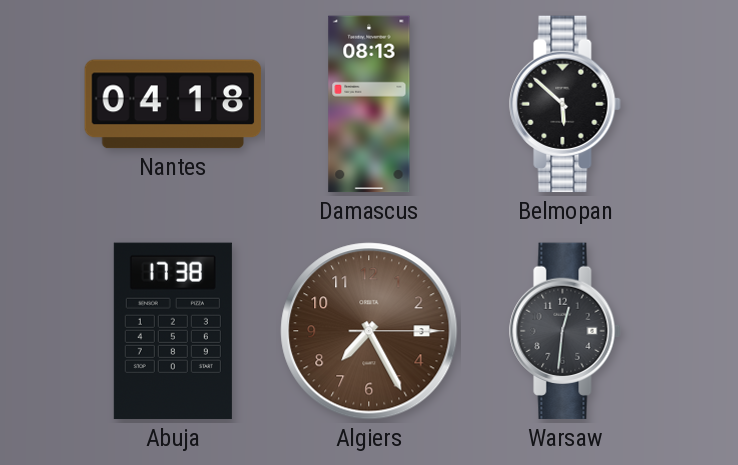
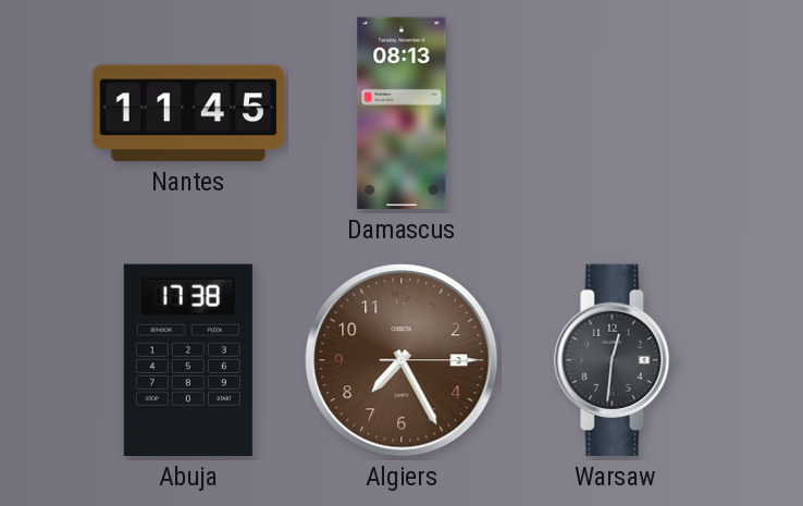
Nantes: 04:18 -> 11:45
Belmopan: 5:52 -> none
